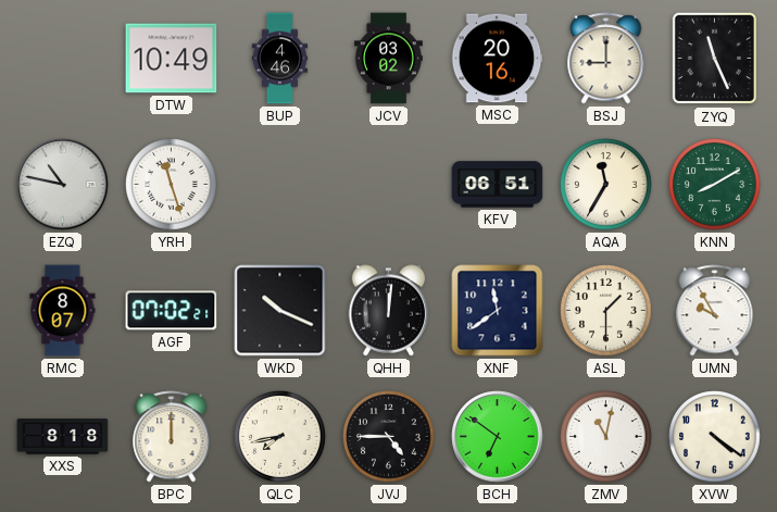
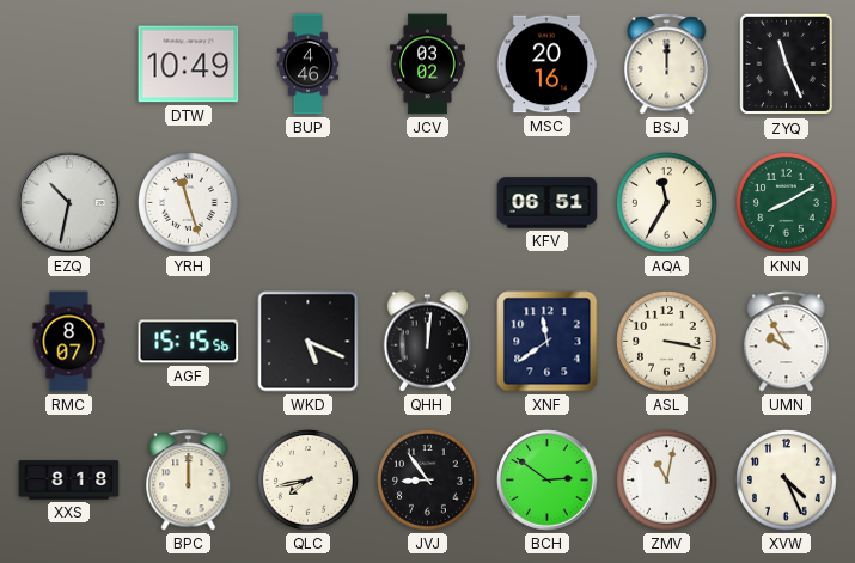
BSJ: 9:00 -> 12:00
EZQ: 10:47 -> 10:32
AGF: 07:02 -> 15:15
WKD: 10:19 -> 5:19
ASL: 1:30 -> 3:17
JVJ: 4:45 -> 8:54
BCH: 6:51 -> 2:51
XVW: 4:21 -> 4:26
